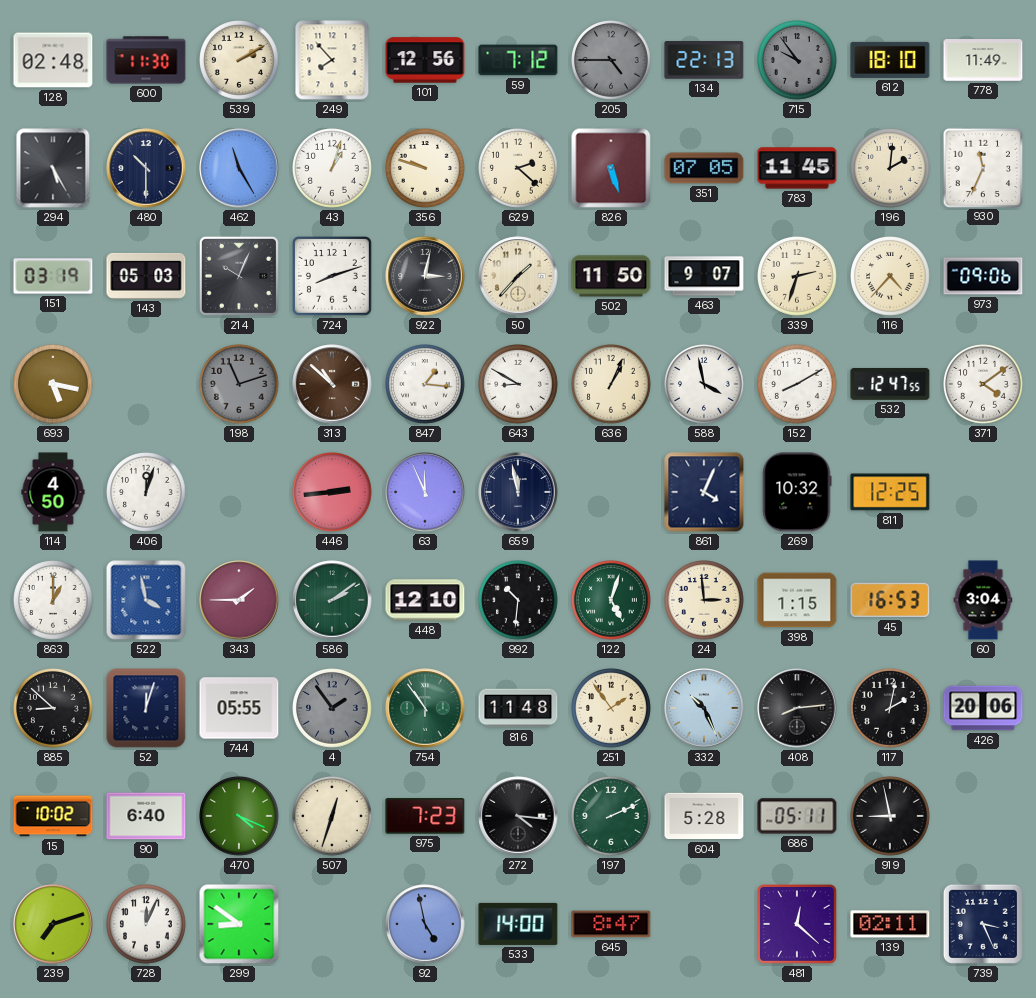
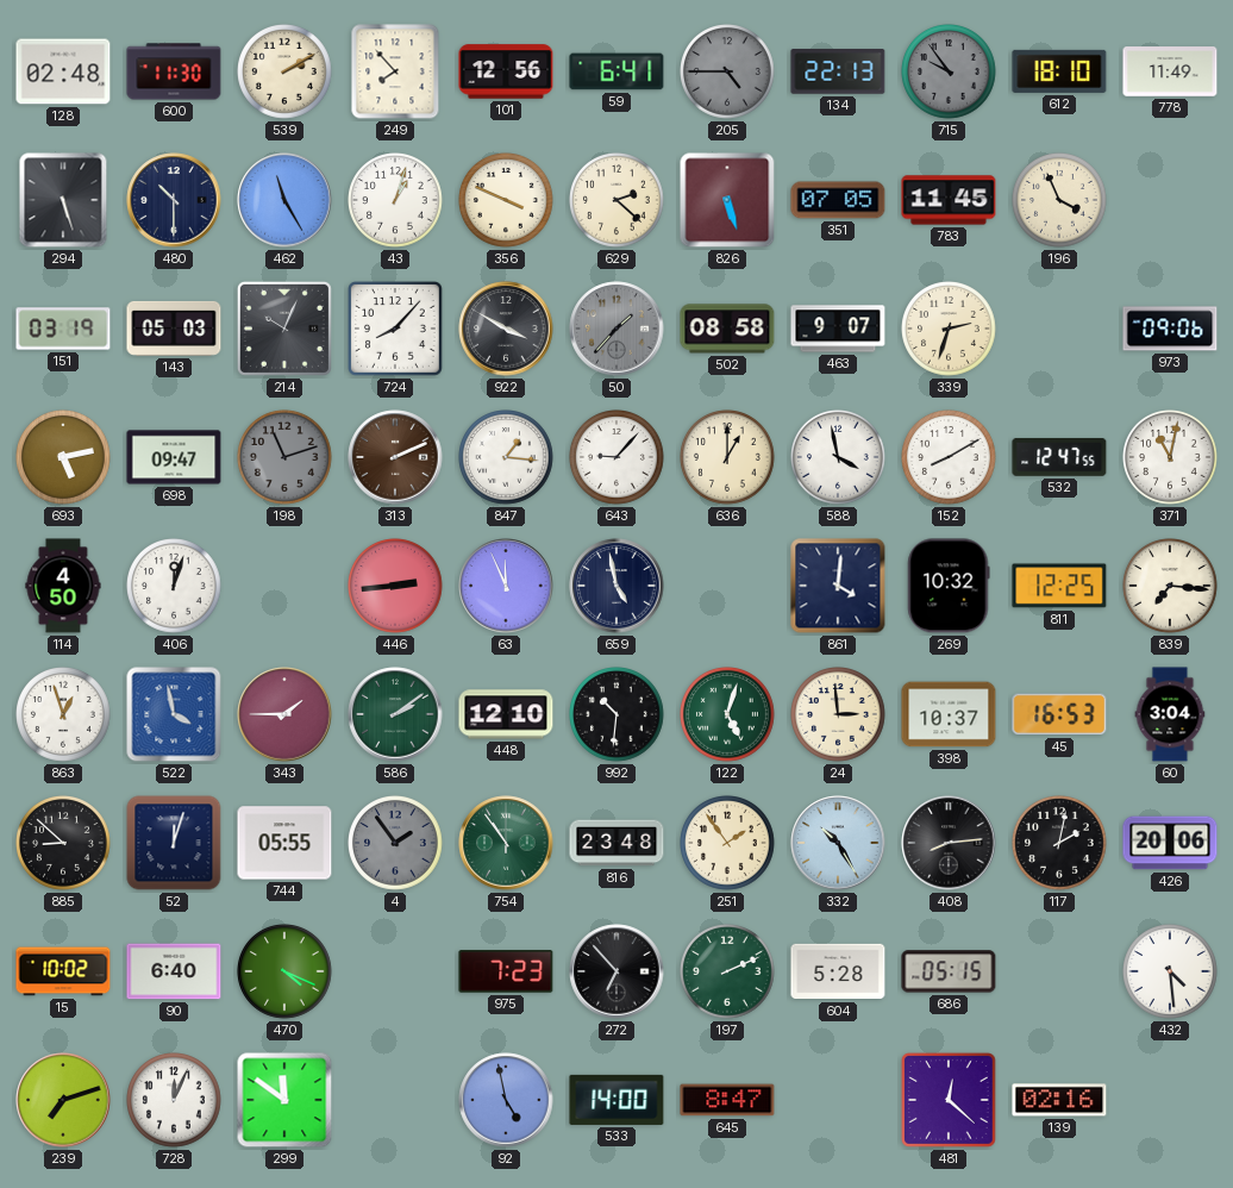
59: 7:12 -> 6:41
294: 5:25 -> 5:27
356: 9:48 -> 3:49
196: 2:01 -> 3:56
930: 11:34 -> none
724: 8:12 -> 8:07
922: 3:02 -> 3:50
50 dial: cream -> grey
502: 11:50 -> 08:58
116: 4:37 -> none
693: 5:17 -> 5:13
698: none -> 09:47
313: 10:52 -> 2:11
643: 8:50 -> 9:07
636: 1:04 -> 1:00
371: 4:09 -> 11:02
659: 11:58 -> 4:58
861: 4:04 -> 4:01
839: none -> 7:16
863: 1:00 -> 12:57
398: 1:15 -> 10:37
816: 11:48 -> 23:48
332: 10:26 -> 10:25
507: 12:33 -> none
272: 4:16 -> 6:53
686: 05:11 -> 05:15
919: 8:58 -> none
432: none -> 4:29
299: 8:51 -> 11:51
139: 02:11 -> 02:16
739: 3:26 -> none
